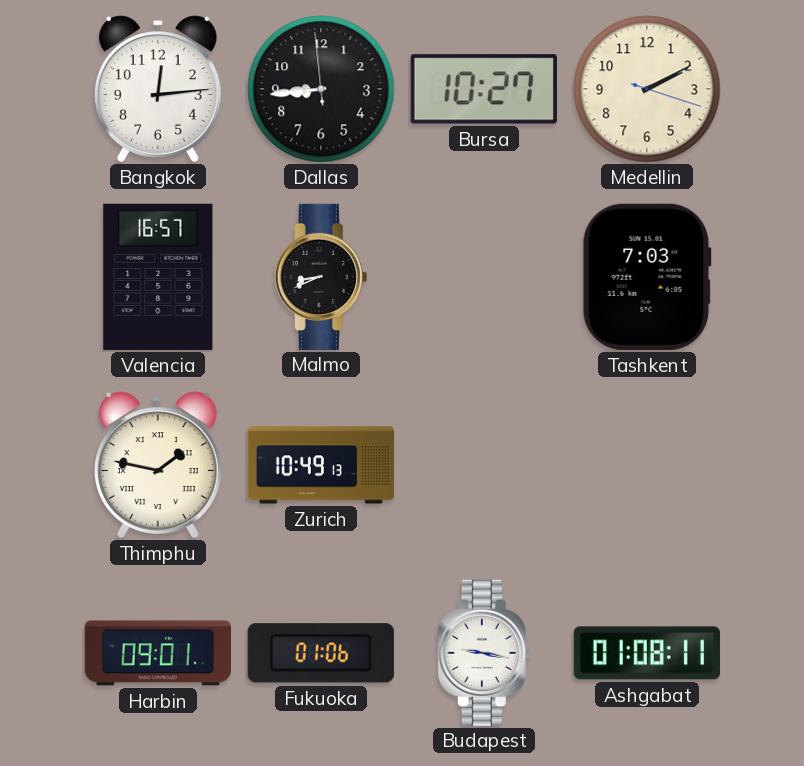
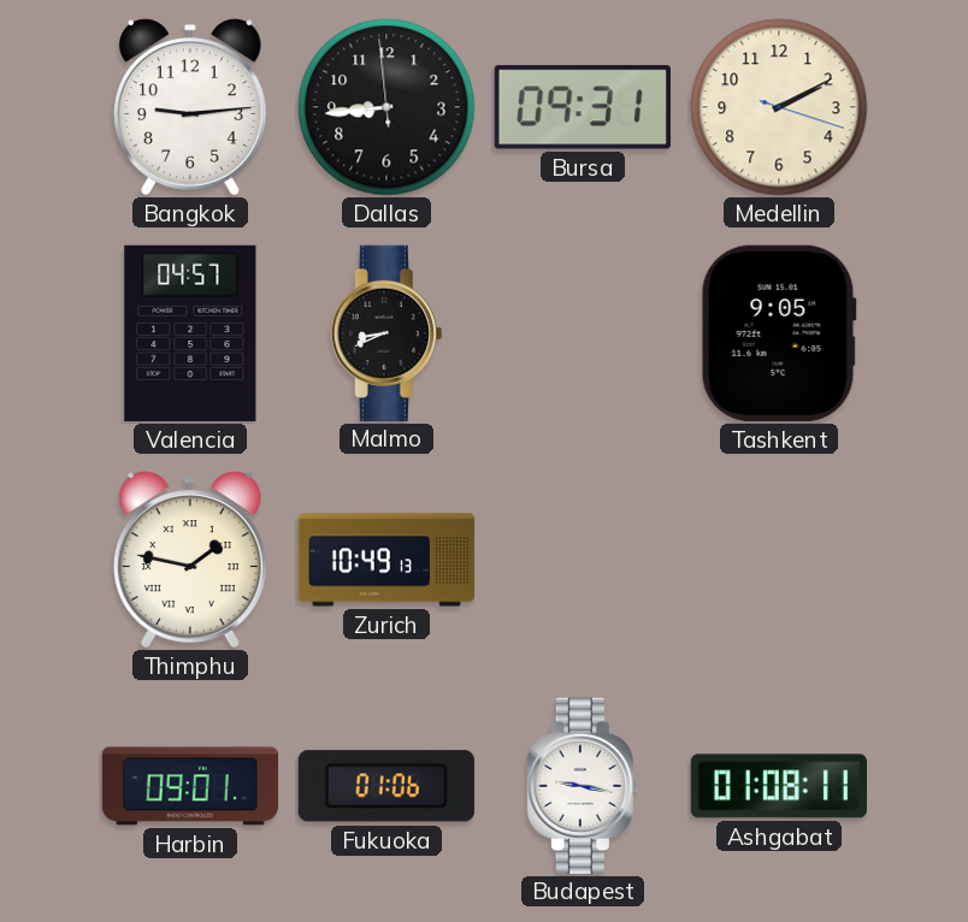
Bangkok: 12:14 -> 9:14
Bursa: 10:27 -> 09:31
Valencia: 16:57 -> 04:57
Tashkent: 7:03 -> 9:05
